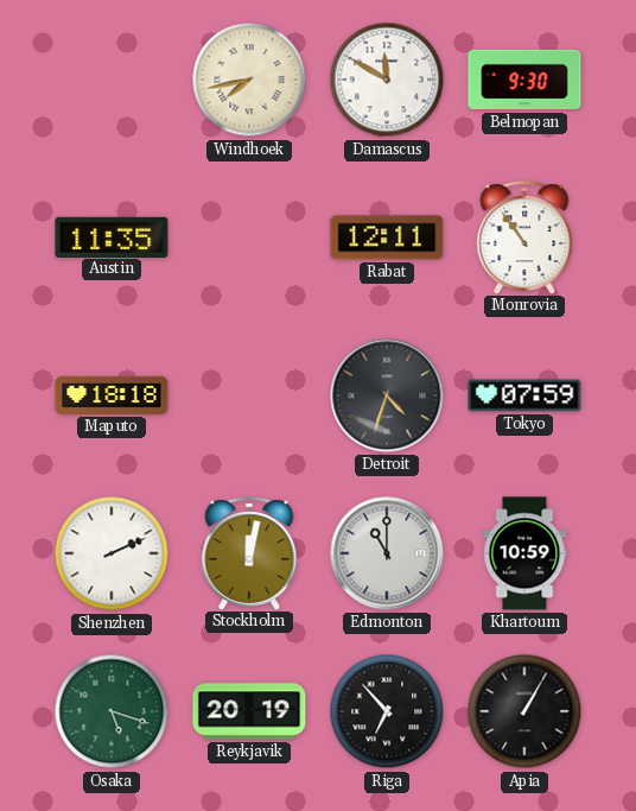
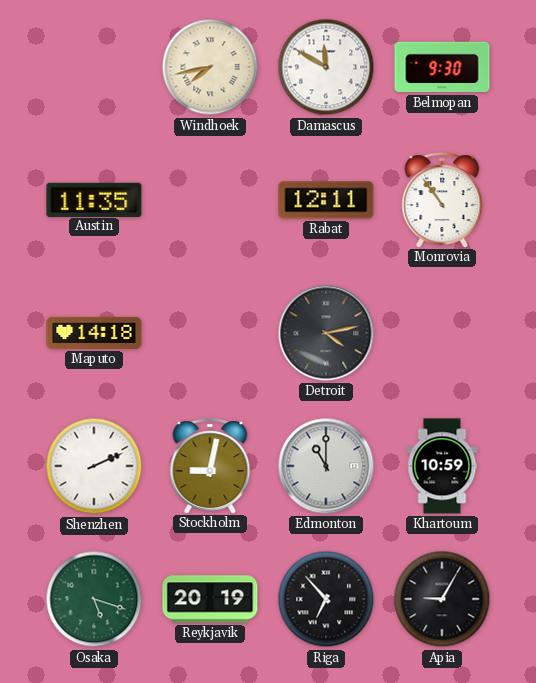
Maputo: 18:18 -> 14:18
Detroit: 4:33 -> 4:13
Tokyo: 07:59 -> none
Stockholm: 12:02 -> 9:02
Apia: 1:05 -> 9:05
